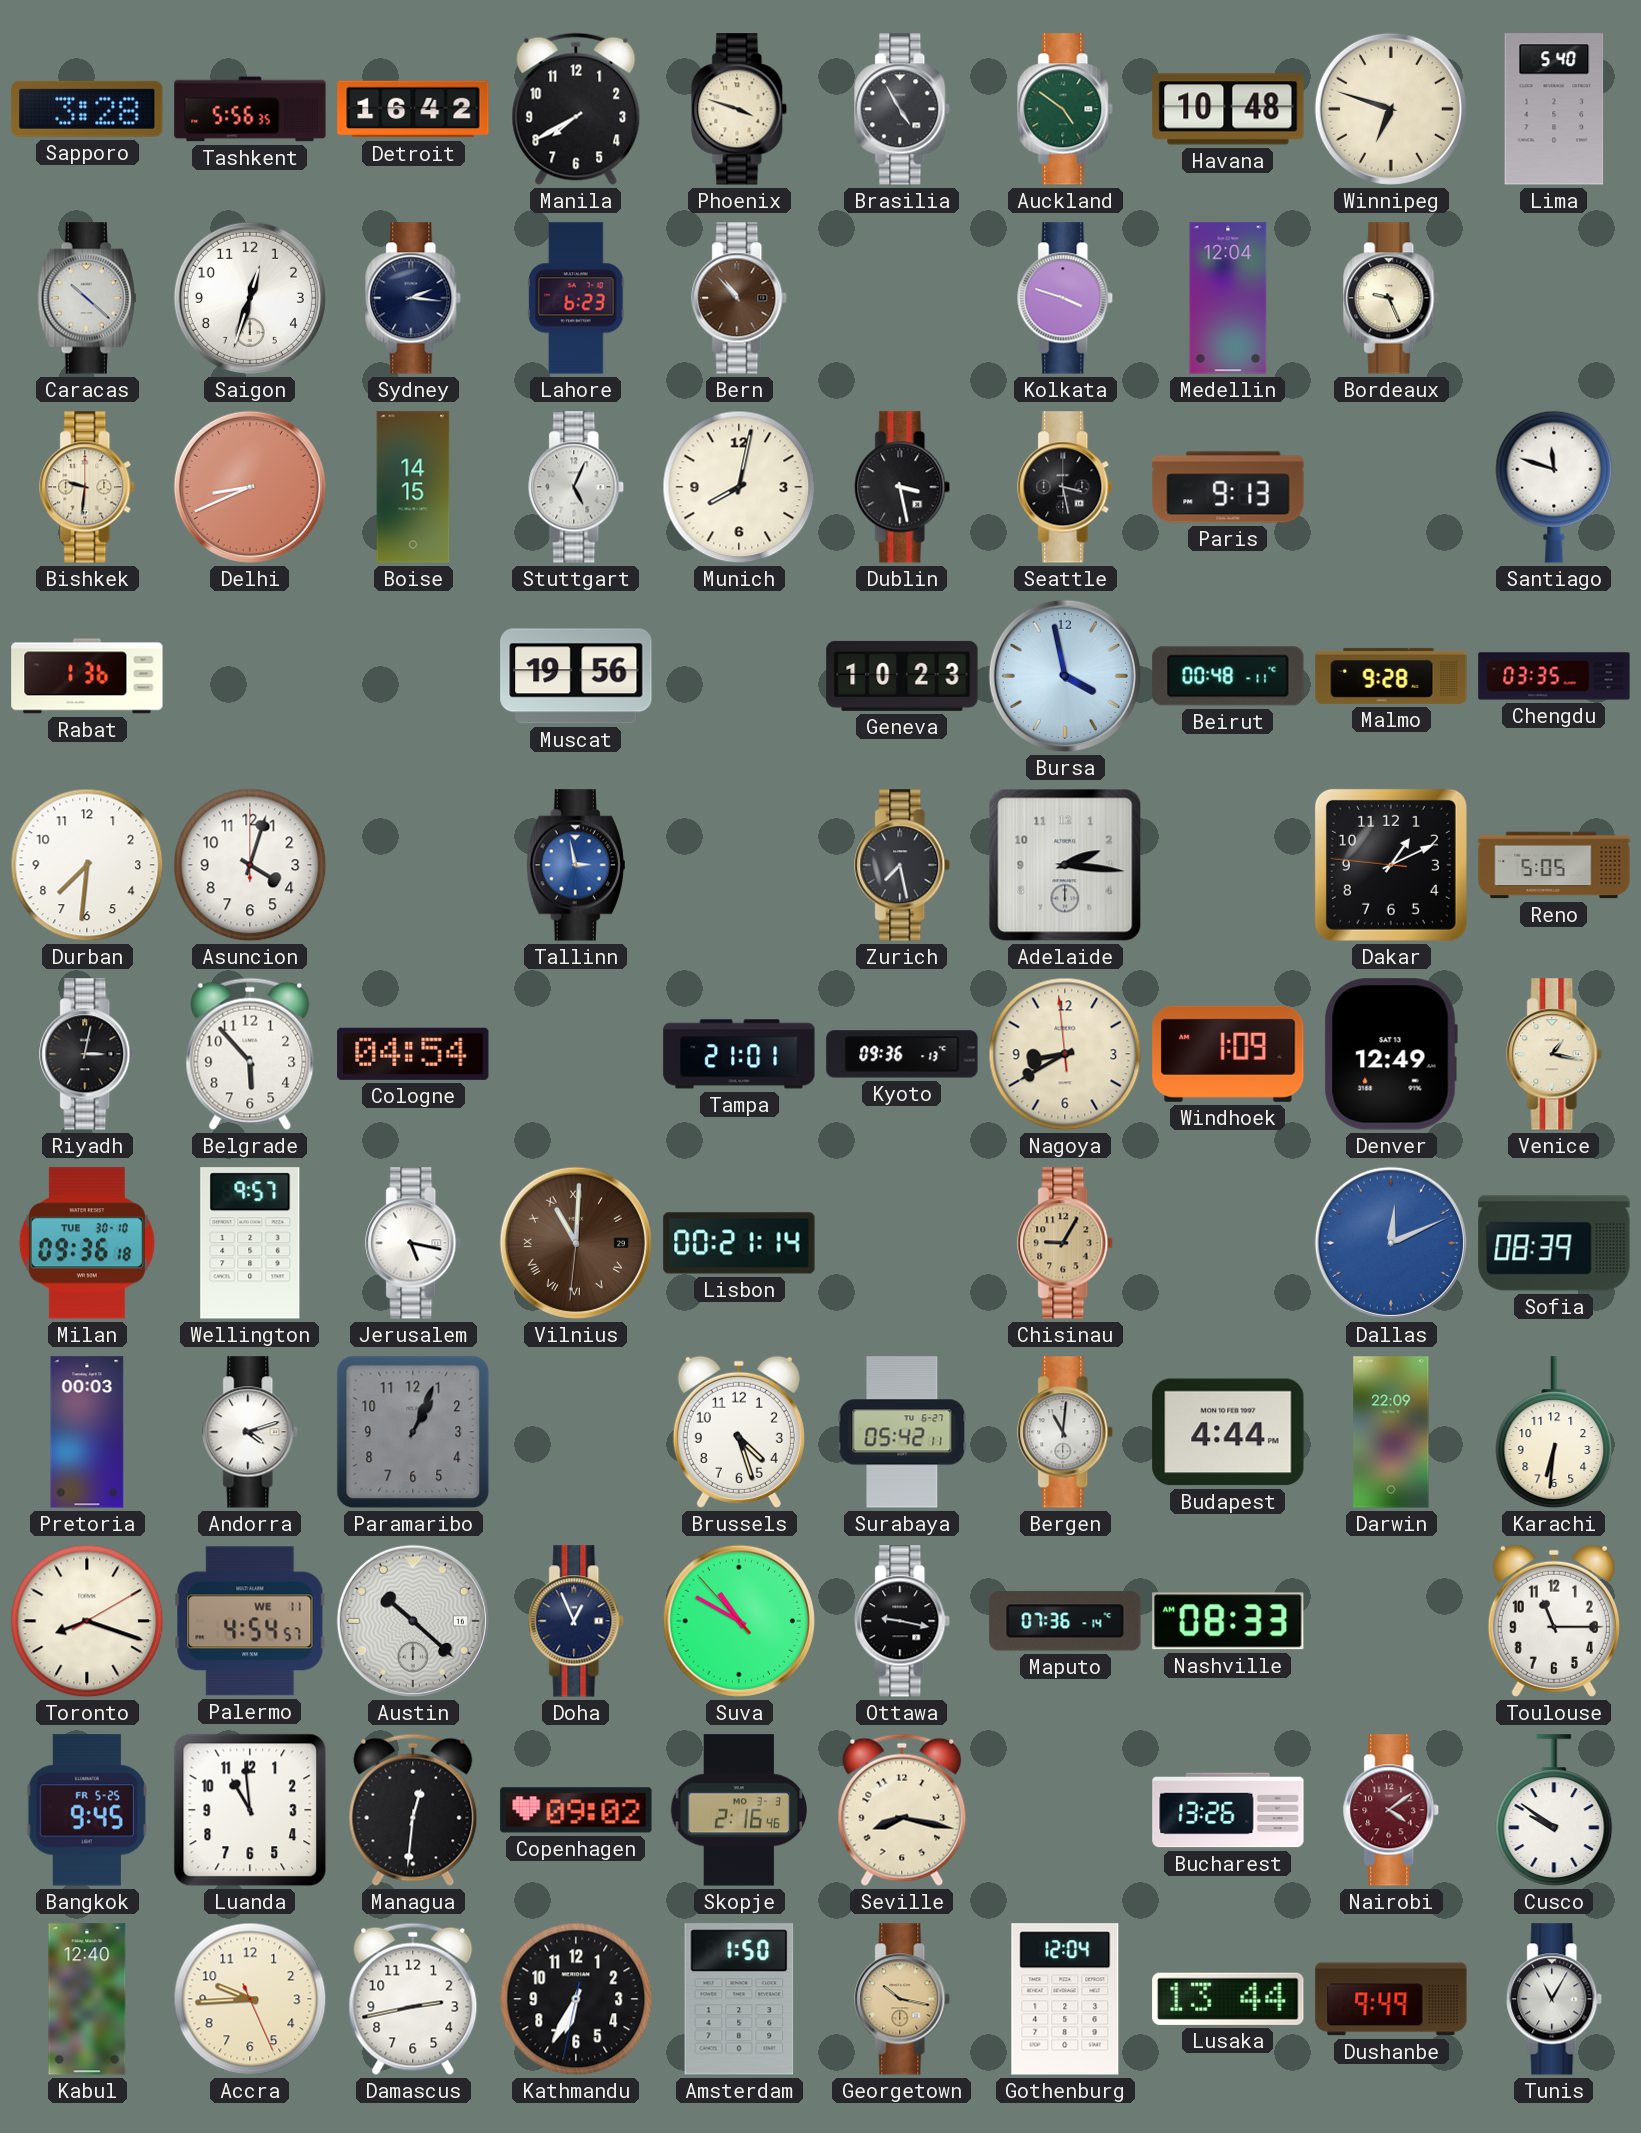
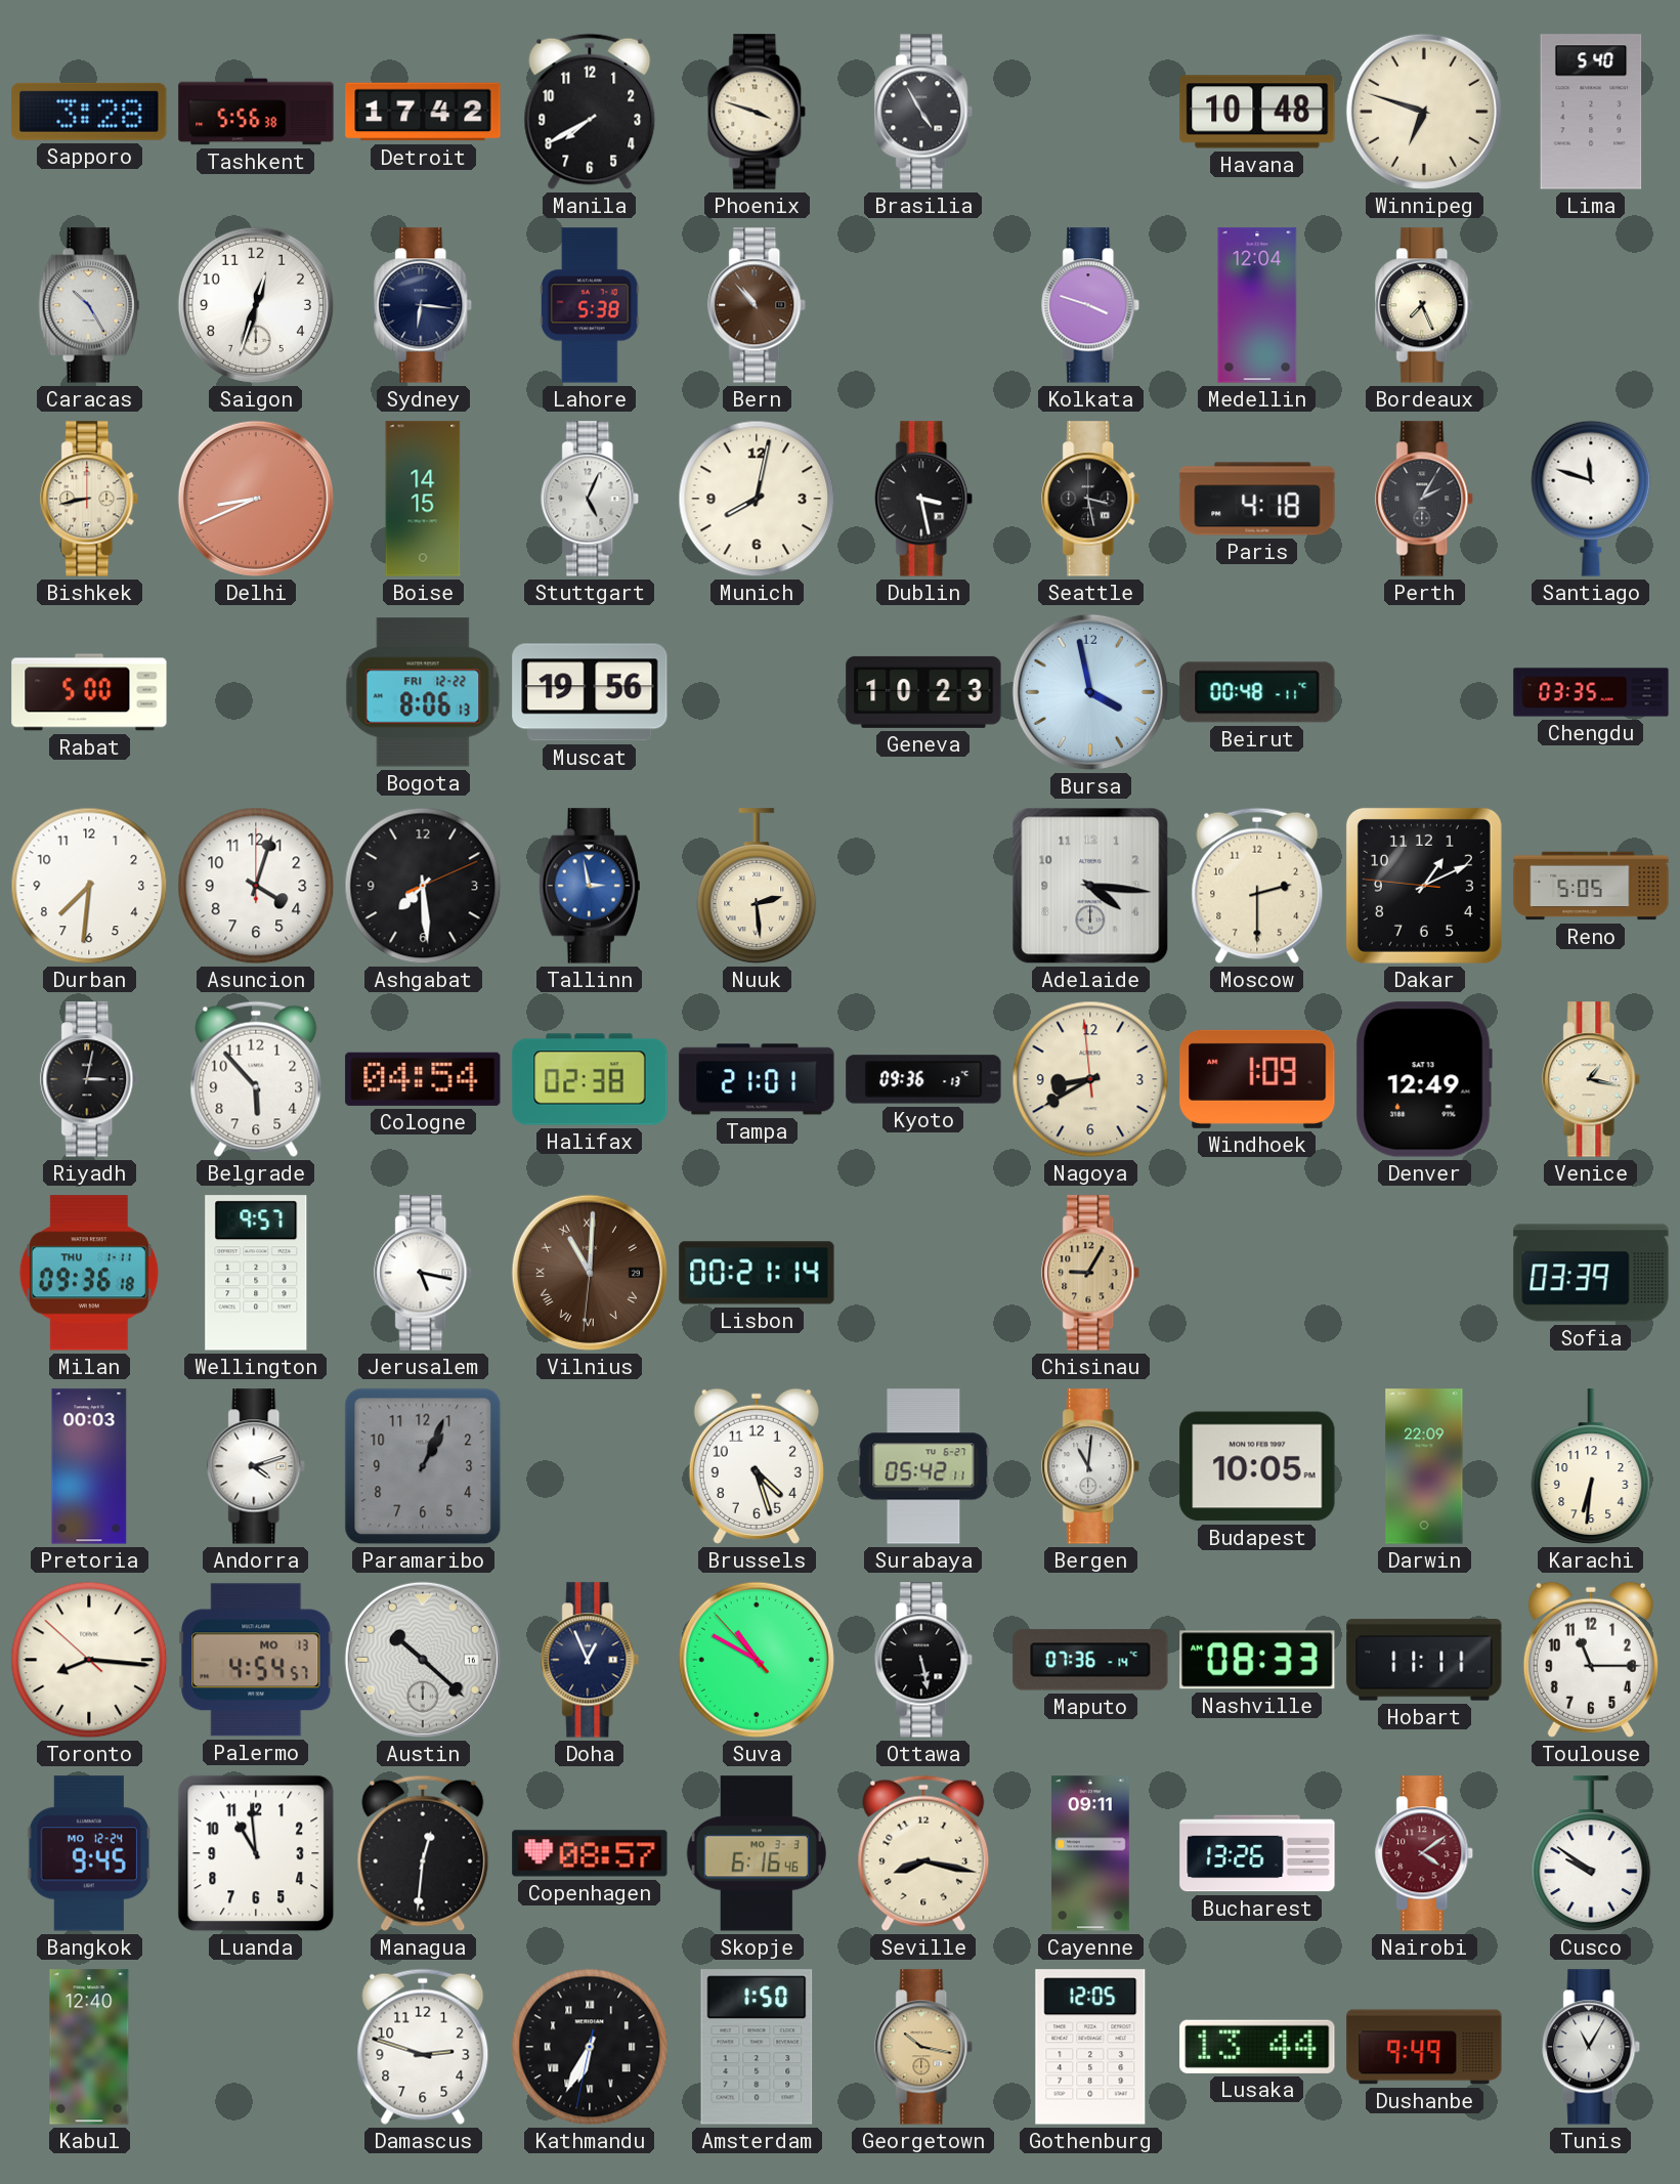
Tashkent: 5:56:35 -> 5:56:38
Detroit: 16:42 -> 17:42
Auckland: 4:51 -> none
Caracas: 10:22 -> 10:25
Sydney: 2:16 -> 6:16
Lahore: 6:23 -> 5:38
Bordeaux: 9:26 -> 7:26
Bishkek: 9:31 -> 8:43
Paris: 9:13 -> 4:18
Perth: none -> 2:05
Rabat: 1:36 -> 5:00
Bogota: none -> 8:06
Malmo: 9:28 -> none
Ashgabat: none -> 7:29
Nuuk: none -> 2:29
Zurich: 7:28 -> none
Adelaide: 2:16 -> 4:16
Moscow: none -> 2:30
Halifax: none -> 02:38
Milan date: TUE 30-10 -> THU 1-11
Dallas: 12:11 -> none
Sofia: 08:39 -> 03:39
Budapest: 4:44 -> 10:05
Toronto: 8:18 -> 8:15
Palermo date: WE 11 -> MO 13
Ottawa: 9:17 -> 5:28
Hobart: none -> 11:11
Bangkok date: FR 5-25 -> MO 12-24
Copenhagen: 09:02 -> 08:57
Skopje: 2:16 -> 6:16
Cayenne: none -> 09:11
Accra: 9:44 -> none
Damascus: 2:43 -> 2:48
Kathmandu numerals: Arabic -> Roman
Gothenburg: 12:04 -> 12:05
